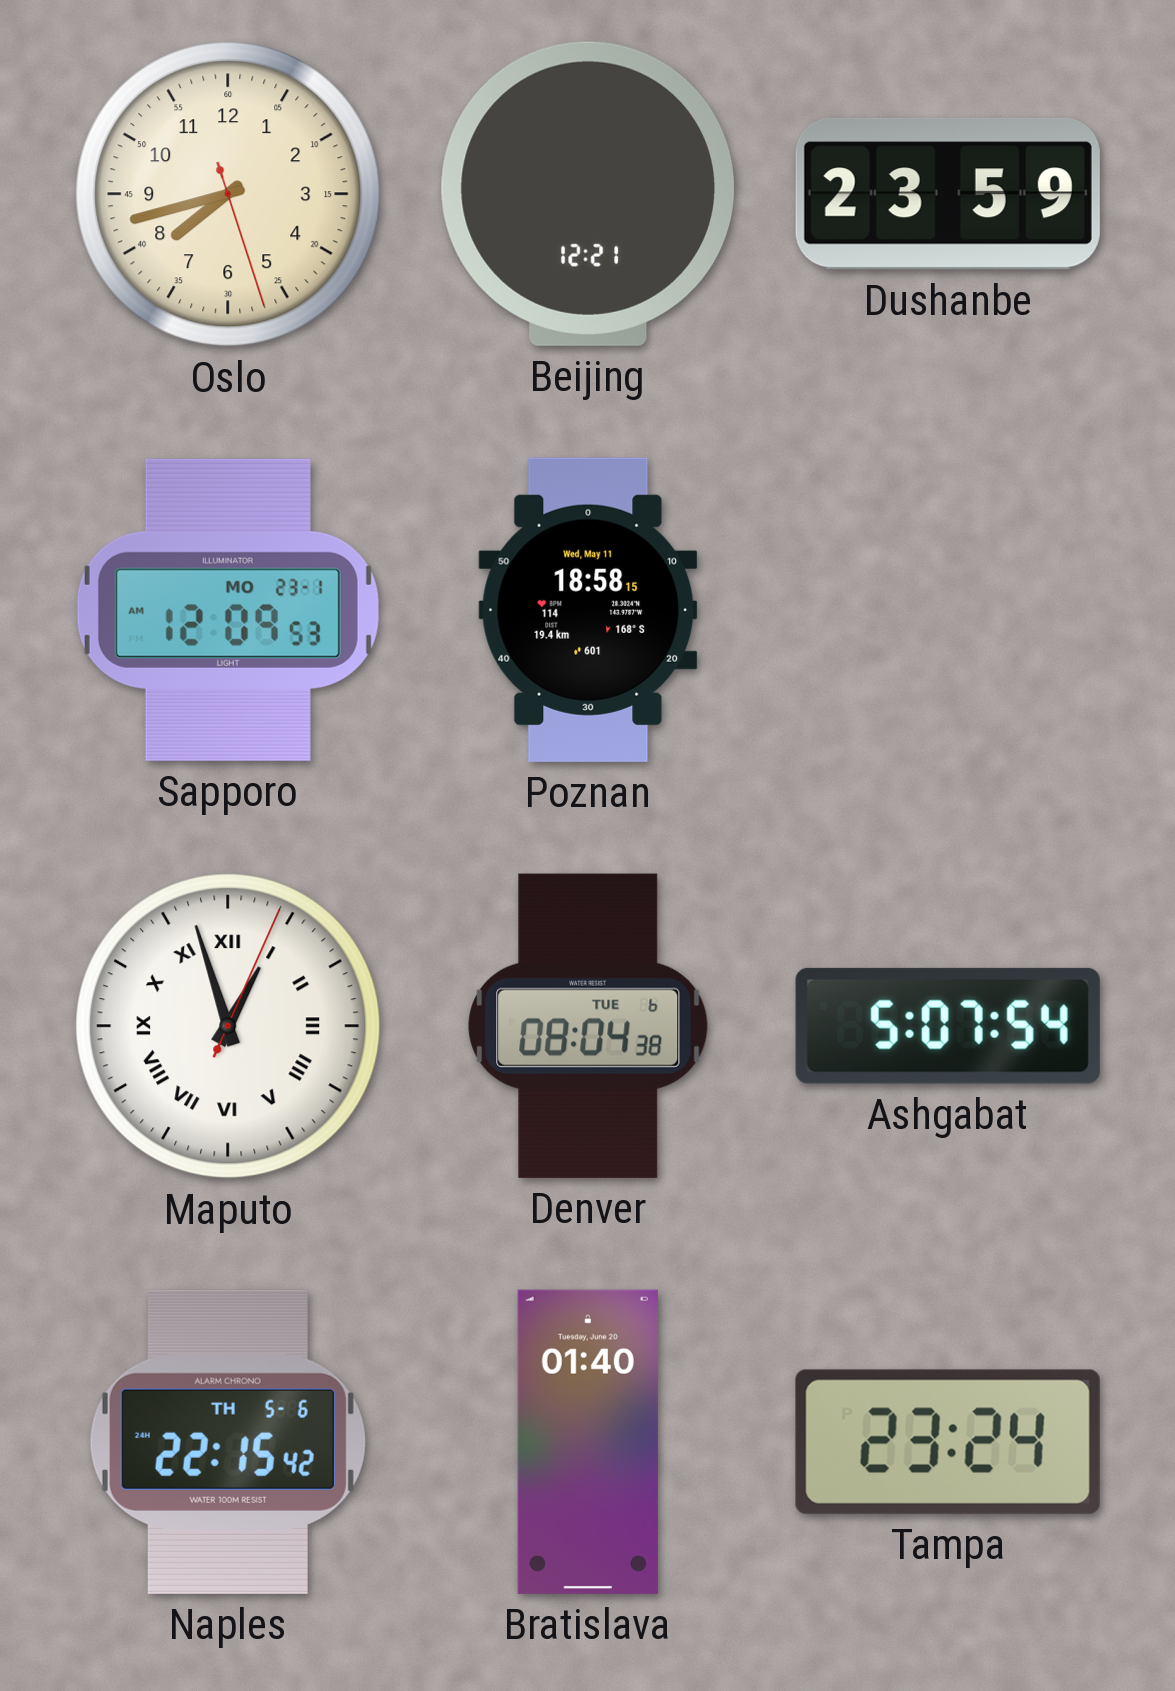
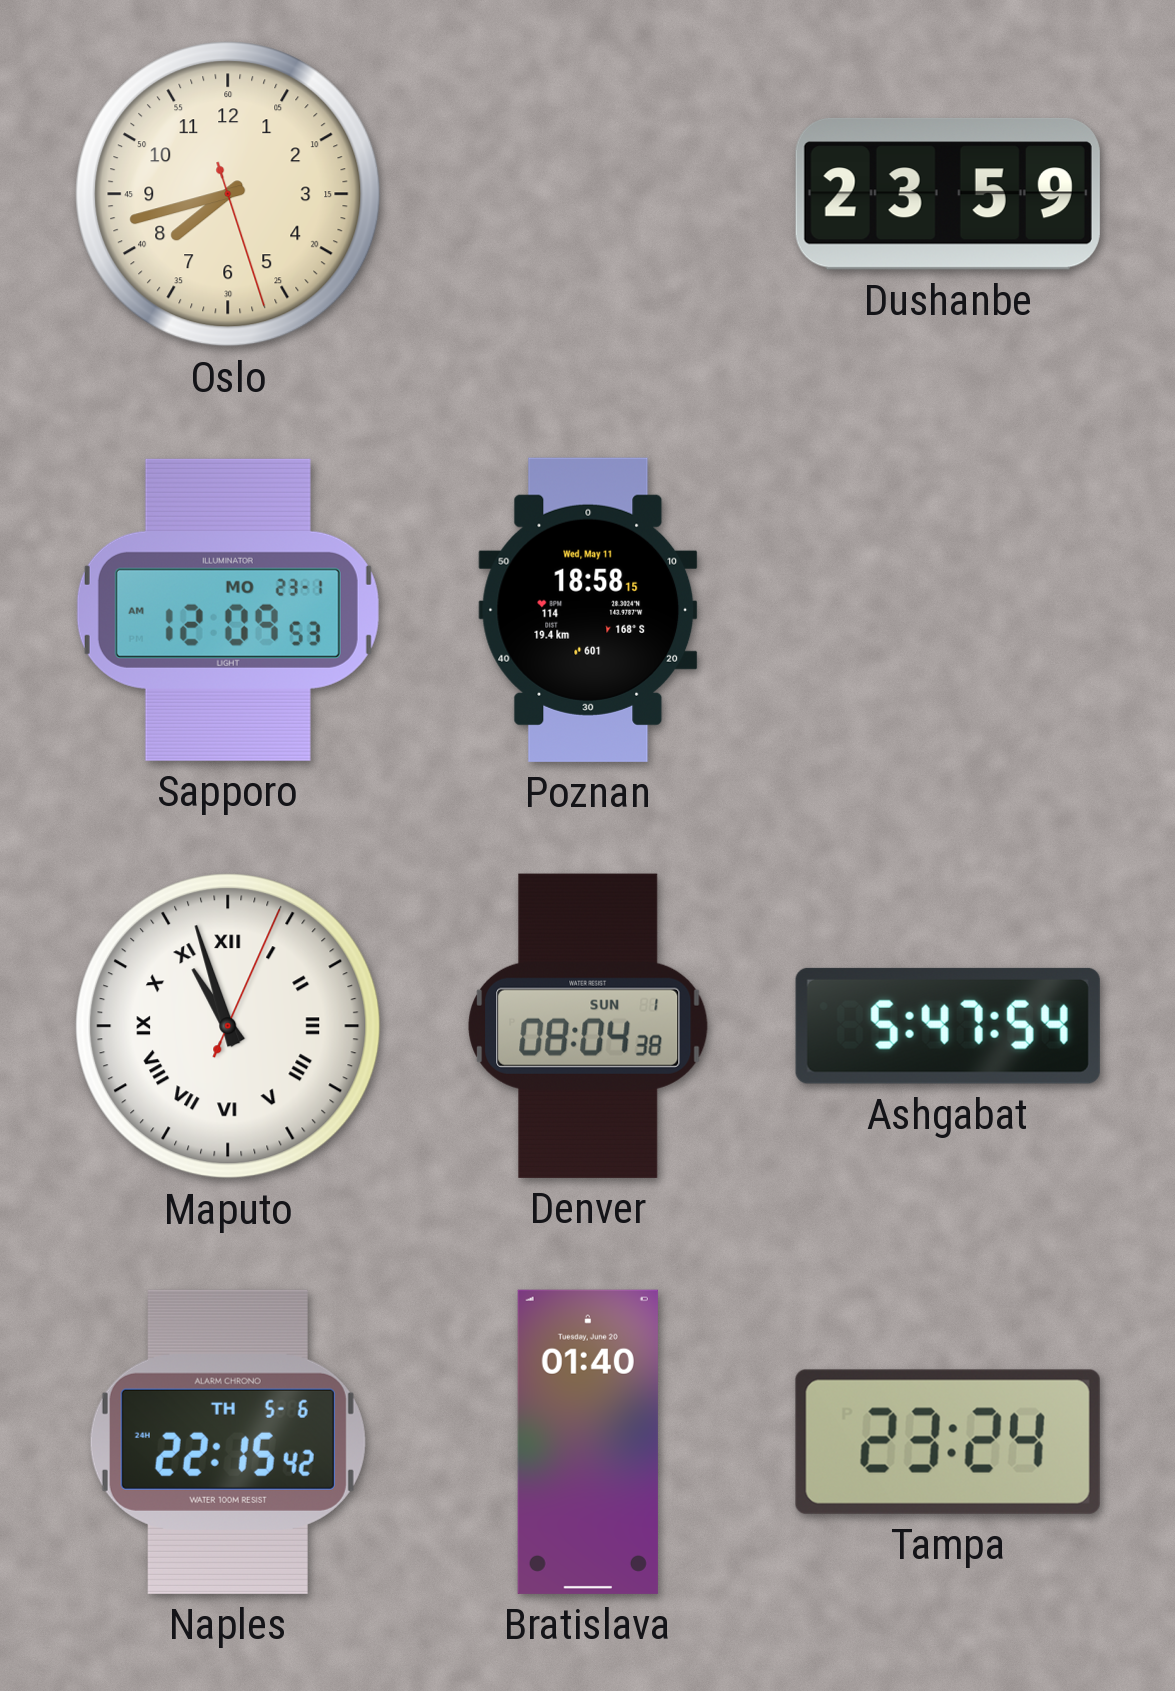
Beijing: 12:21 -> none
Maputo: 12:57 -> 10:57
Denver date: TUE 6 -> SUN 1
Ashgabat: 5:07 -> 5:47
